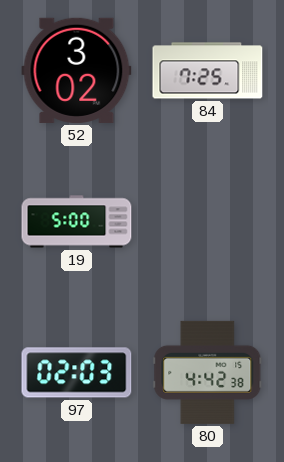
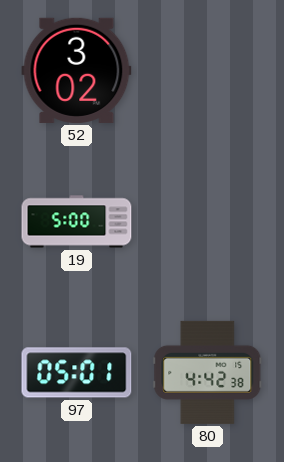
84: 7:25 -> none
97: 02:03 -> 05:01
